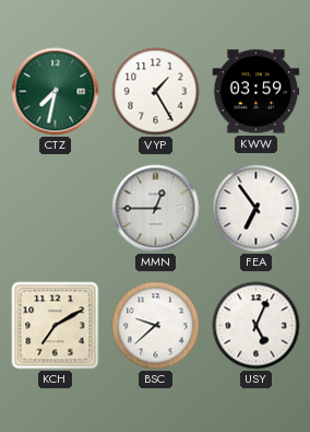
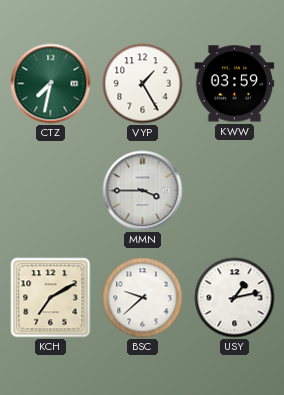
MMN: 12:45 -> 3:45
FEA: 6:54 -> none
USY: 5:04 -> 1:13
